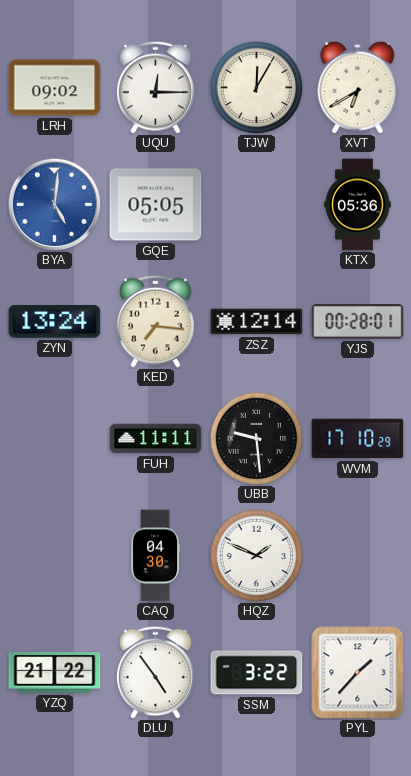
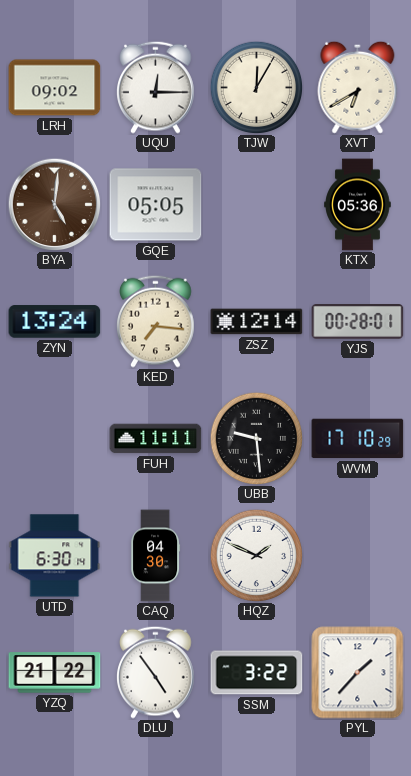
BYA dial: blue -> brown
UTD: none -> 6:30
